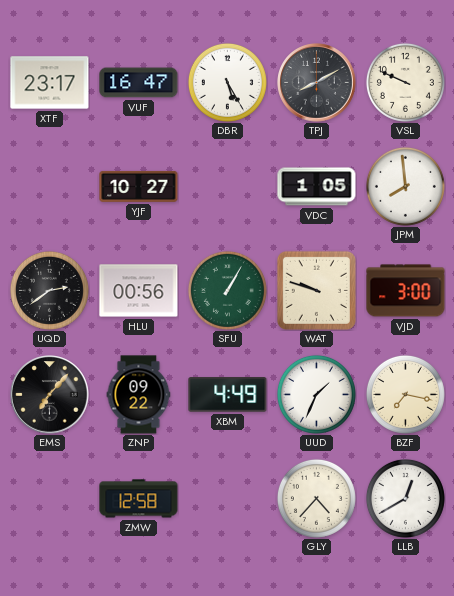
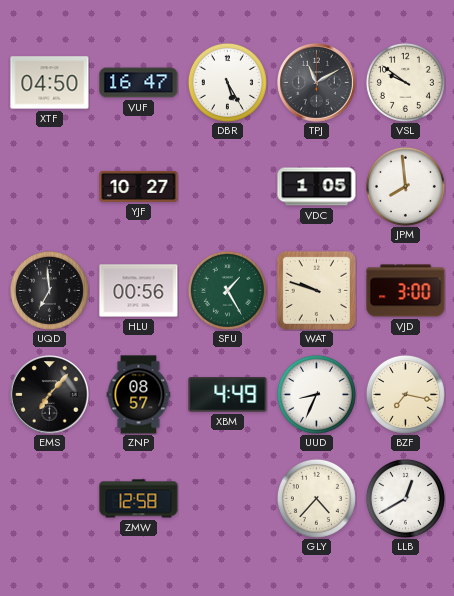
XTF: 23:17 -> 04:50
TPJ: 8:10 -> 11:10
VSL: 9:49 -> 9:51
UQD: 2:39 -> 6:59
SFU: 1:05 -> 1:25
ZNP: 09:22 -> 08:57
UUD: 1:34 -> 8:34
